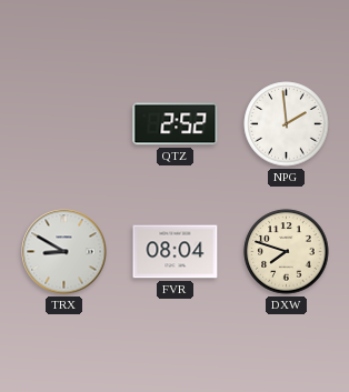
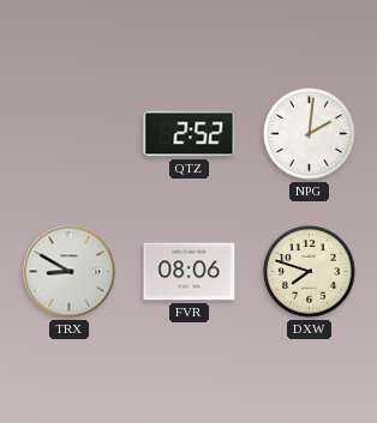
NPG: 1:59 -> 2:01
FVR: 08:04 -> 08:06
